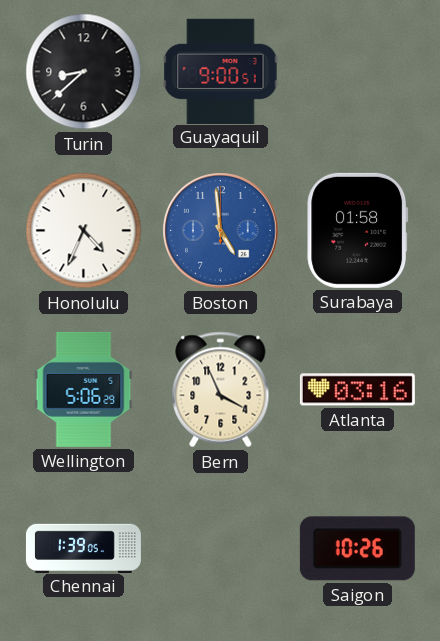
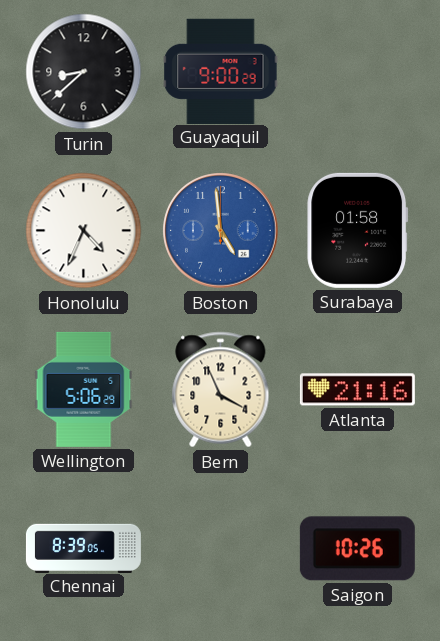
Guayaquil: 9:00:51 -> 9:00:29
Atlanta: 03:16 -> 21:16
Chennai: 1:39 -> 8:39
